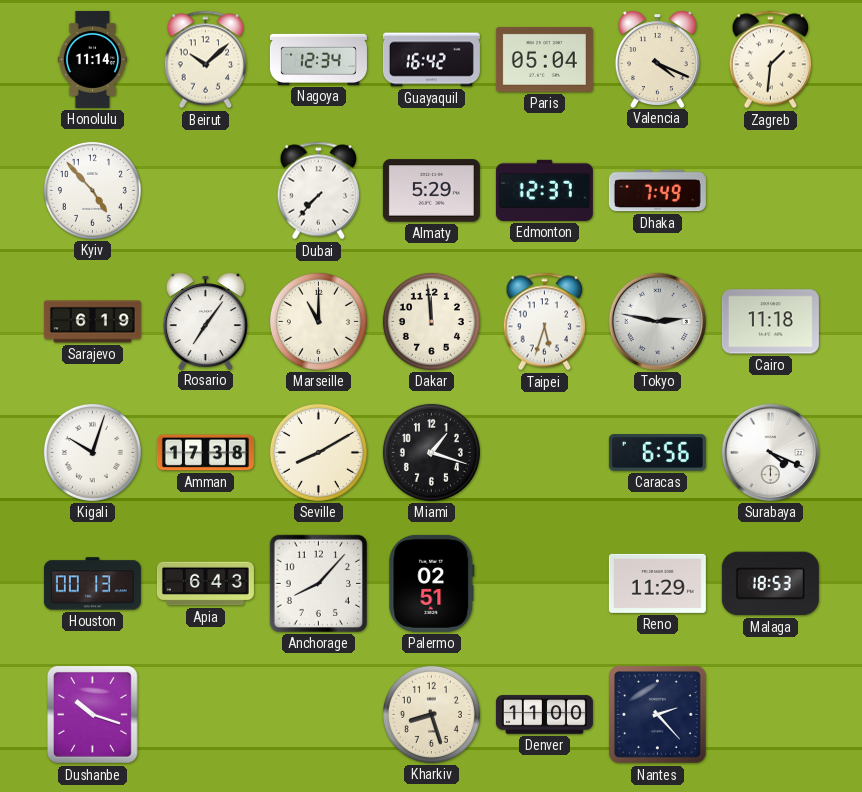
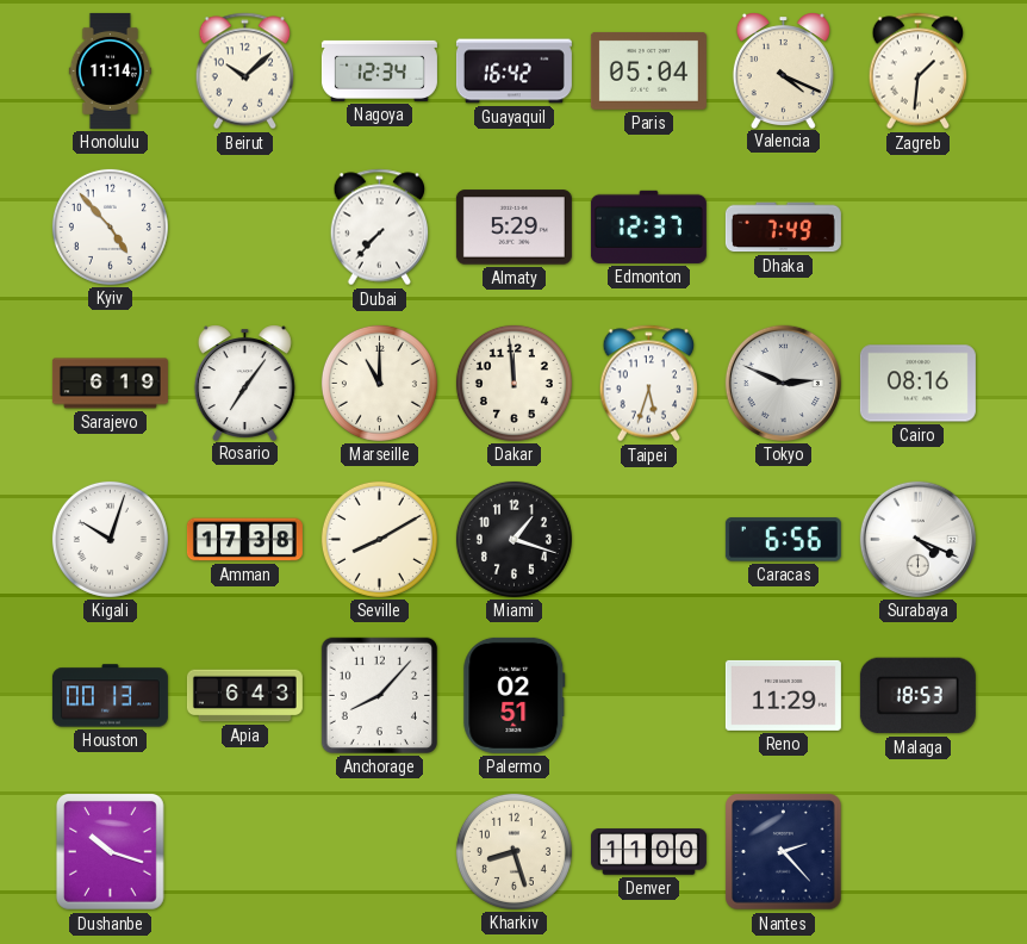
Tokyo: 2:47 -> 2:49
Cairo: 11:18 -> 08:16
